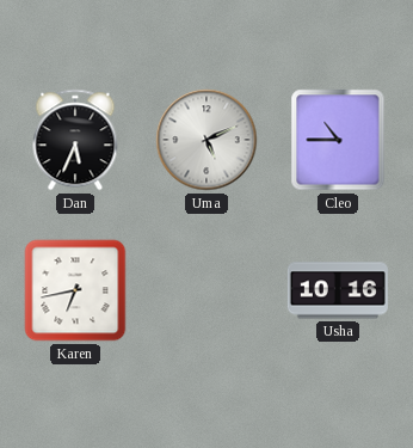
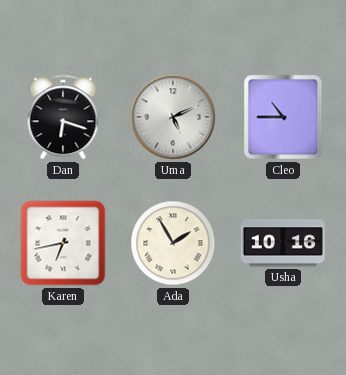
Dan: 5:34 -> 6:18
Ada: none -> 1:55
